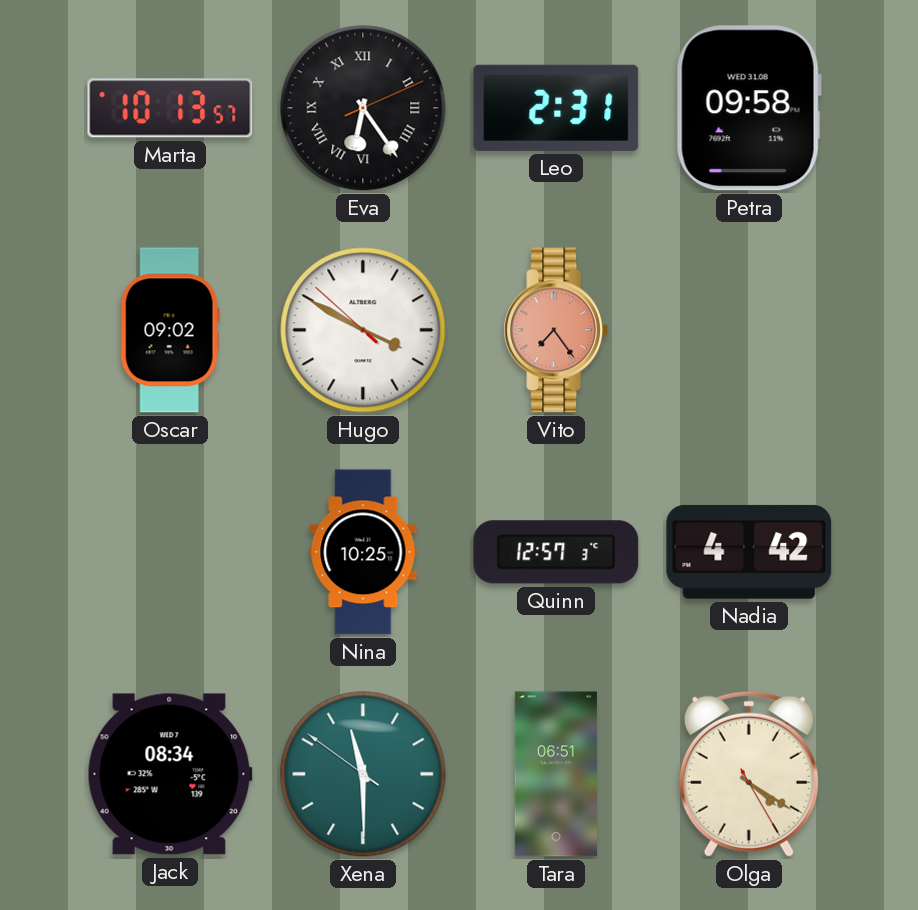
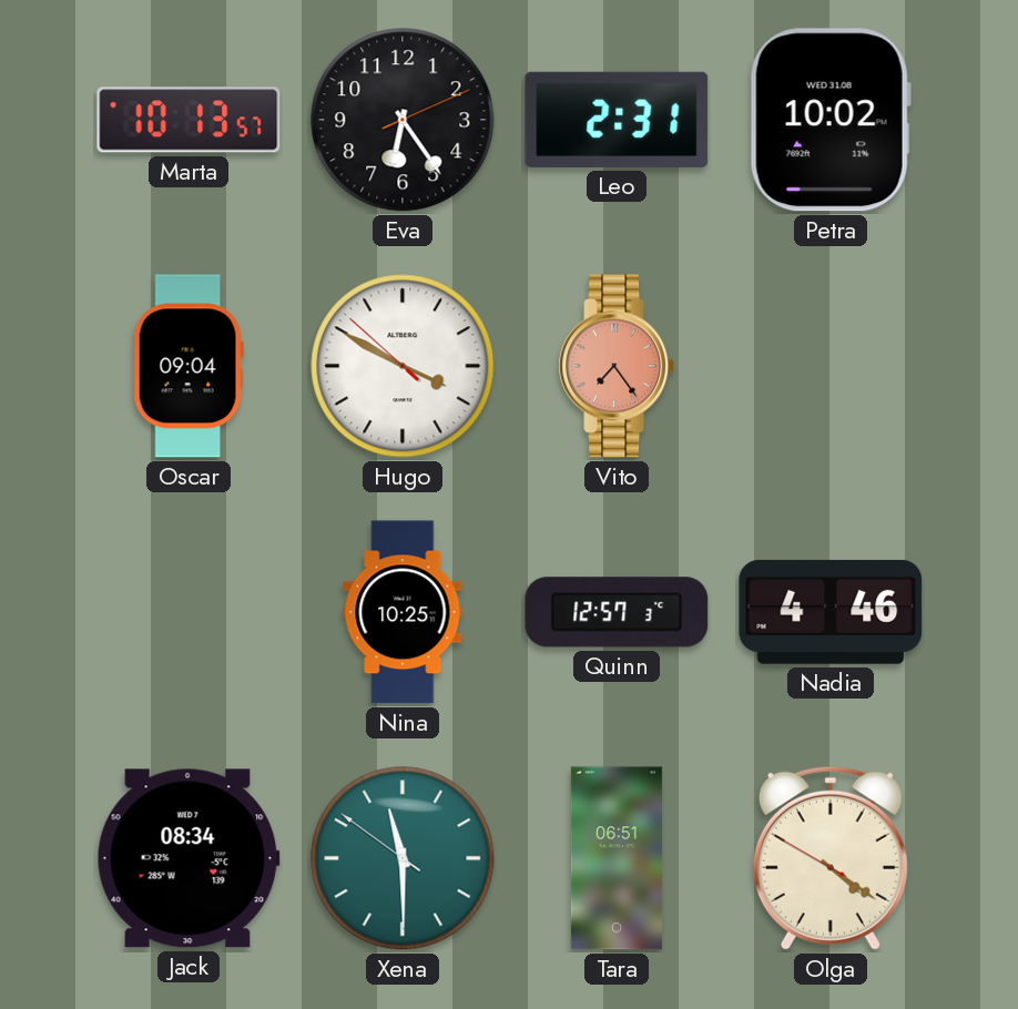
Eva numerals: Roman -> Arabic
Petra: 09:58 -> 10:02
Oscar: 09:02 -> 09:04
Nadia: 4:42 -> 4:46
Olga: 4:20:25 -> 4:20:50
